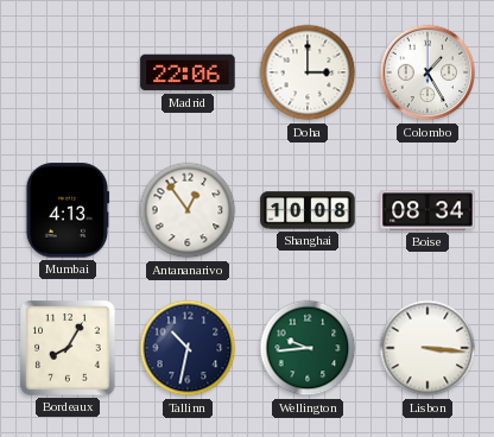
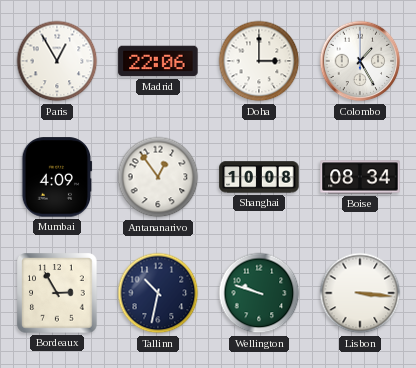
Paris: none -> 12:55
Mumbai: 4:13 -> 4:09
Bordeaux: 8:05 -> 2:55
Wellington: 9:44 -> 9:48
